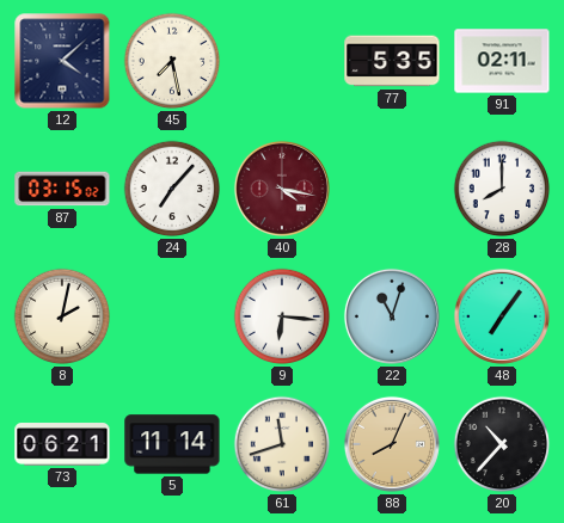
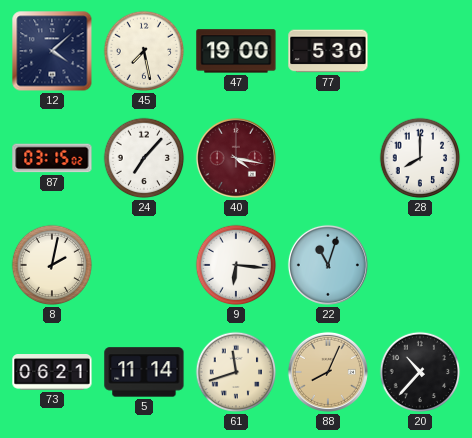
47: none -> 19:00
77: 5:35 -> 5:30
91: 02:11 -> none
48: 7:06 -> none
